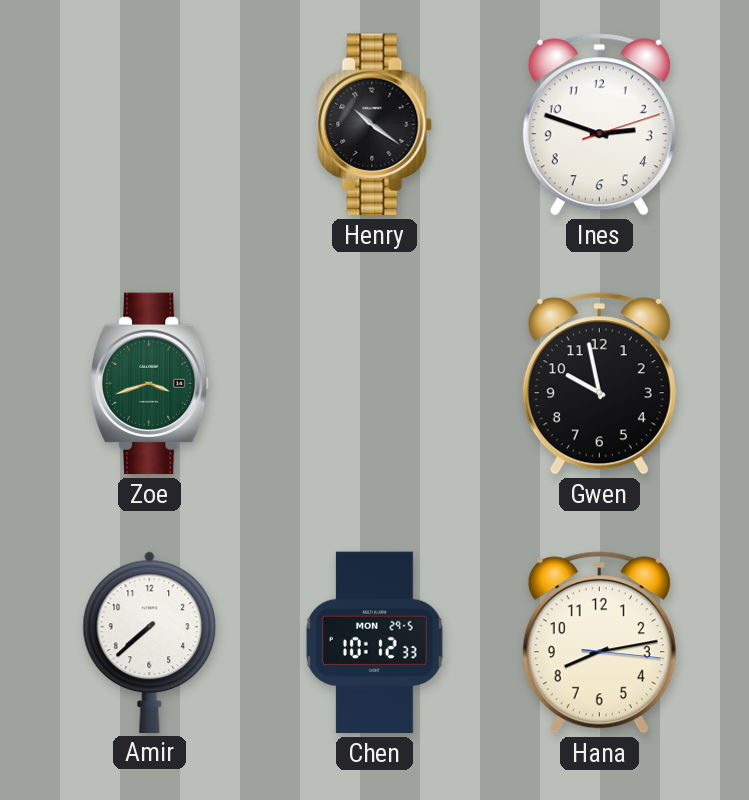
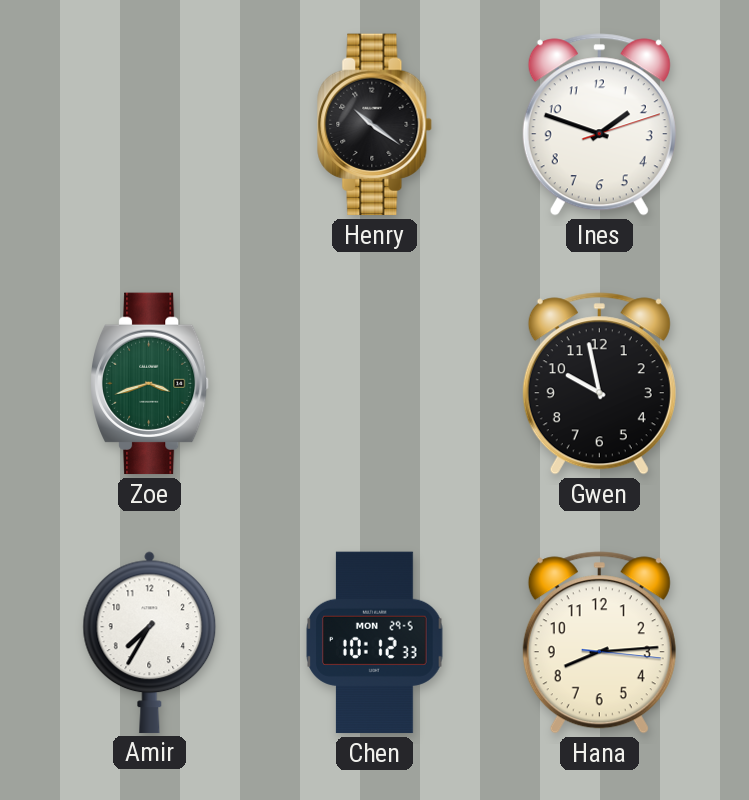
Ines: 2:48 -> 1:48
Amir: 7:38 -> 7:35
Hana: 8:13 -> 8:14
